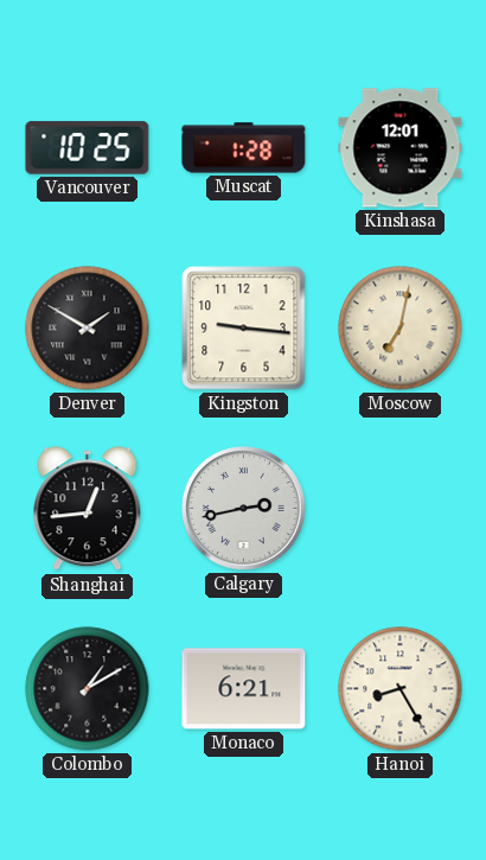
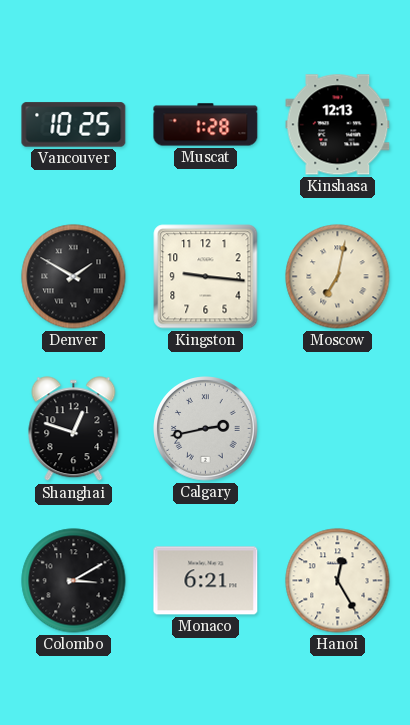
Kinshasa: 12:01 -> 12:13
Shanghai: 12:44 -> 12:48
Colombo: 1:10 -> 3:10
Hanoi: 8:25 -> 12:25
